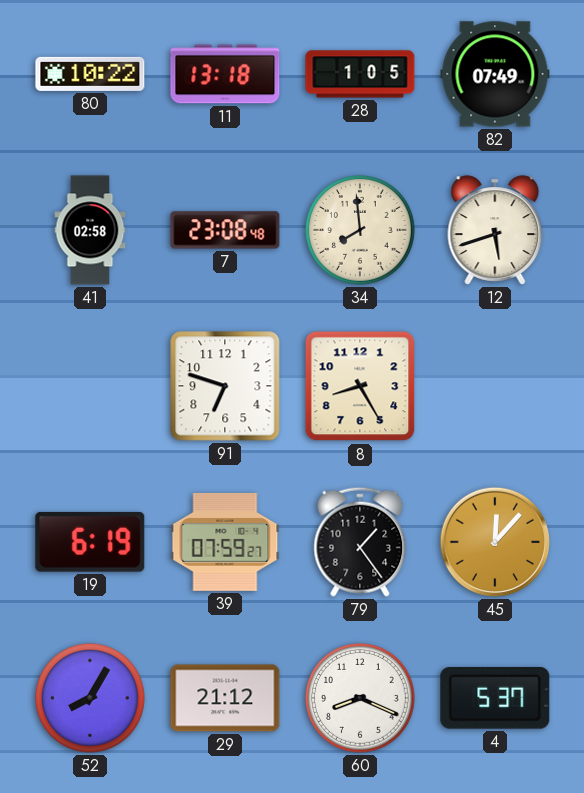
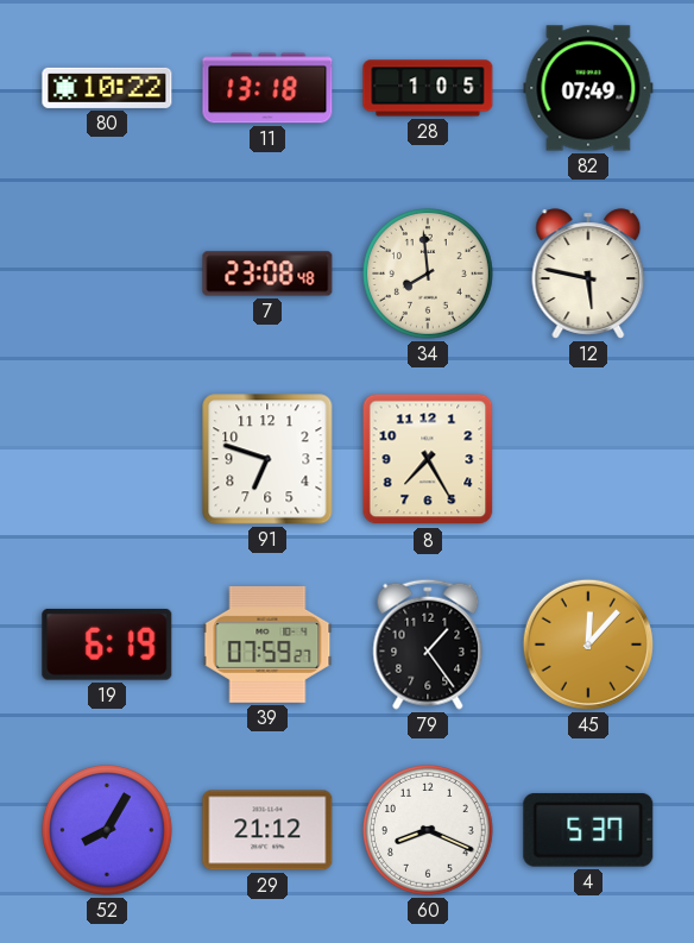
41: 02:58 -> none
12: 5:42 -> 5:47
8: 8:25 -> 7:25
